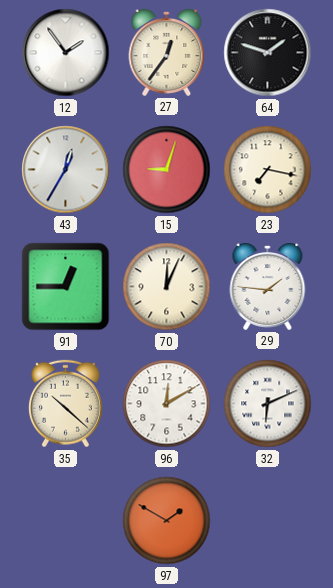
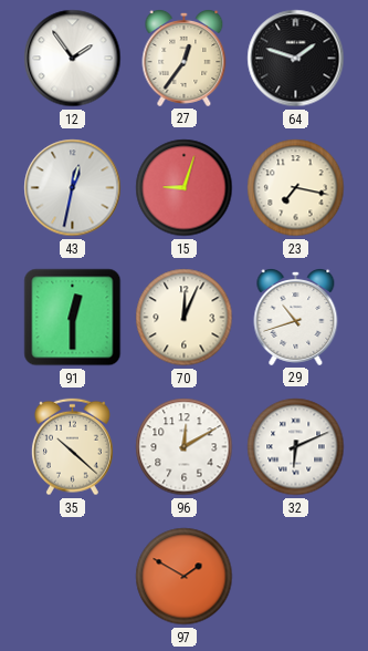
43: 12:35 -> 12:32
91: 12:45 -> 12:30
29: 1:46 -> 10:42
